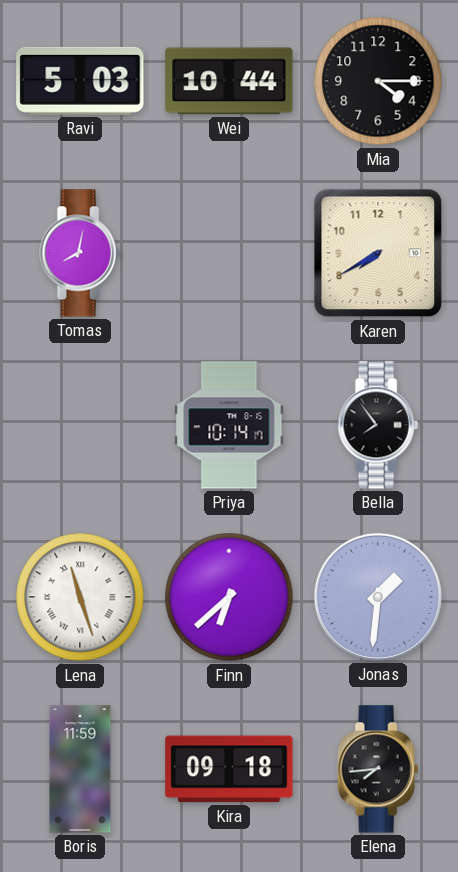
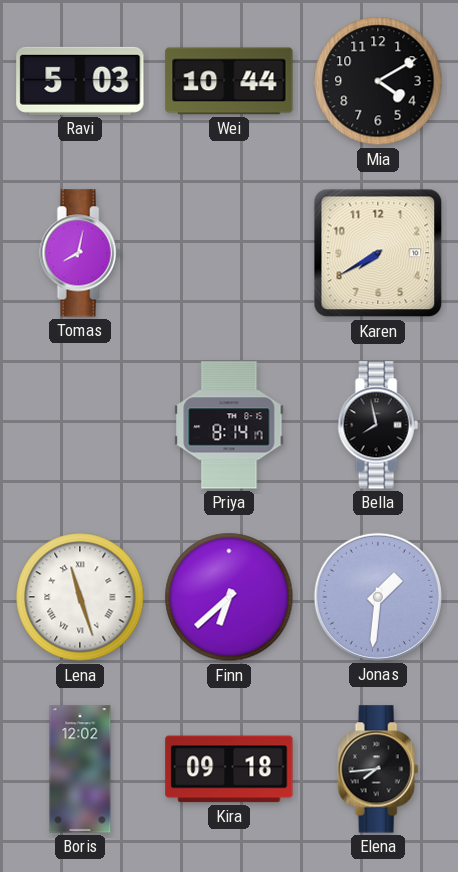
Mia: 4:15 -> 4:10
Priya: 10:14 -> 8:14
Bella: 7:54 -> 7:58
Boris: 11:59 -> 12:02
